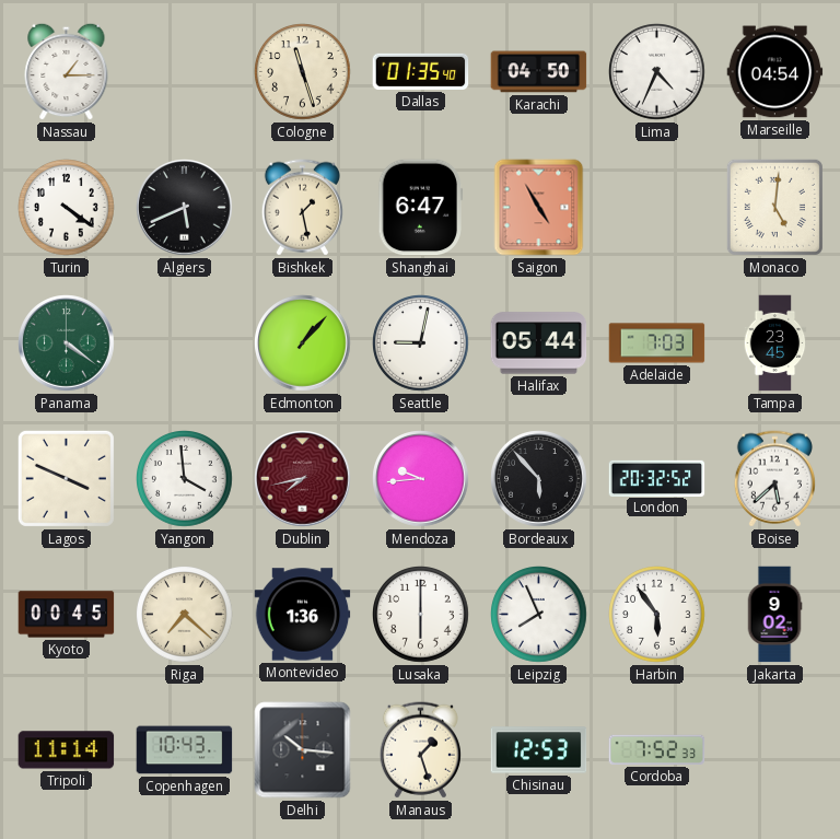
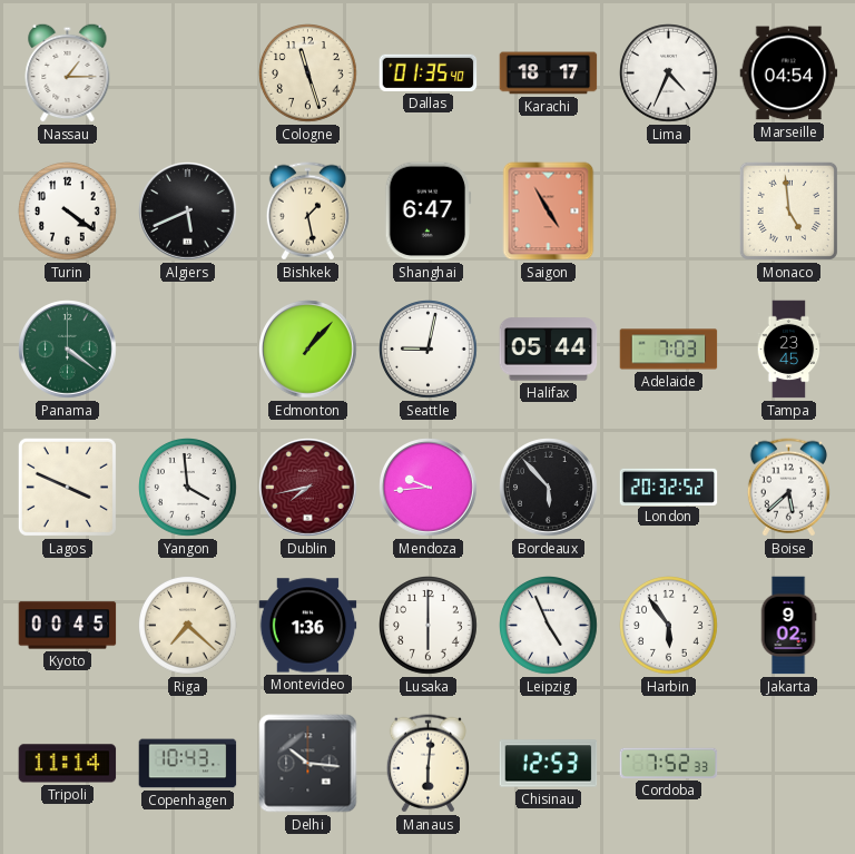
Karachi: 04:50 -> 18:17
Monaco: 5:01 -> 4:59
Leipzig: 7:56 -> 4:56
Manaus: 1:27 -> 6:01
